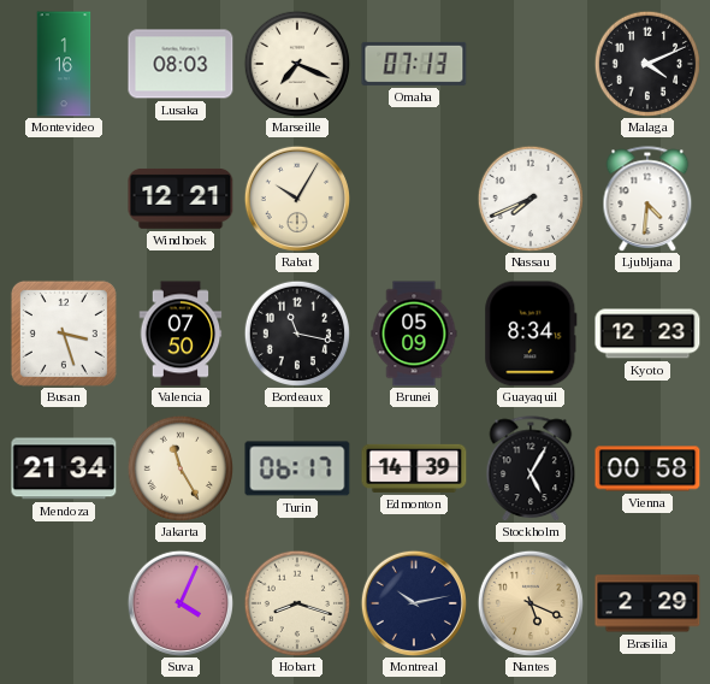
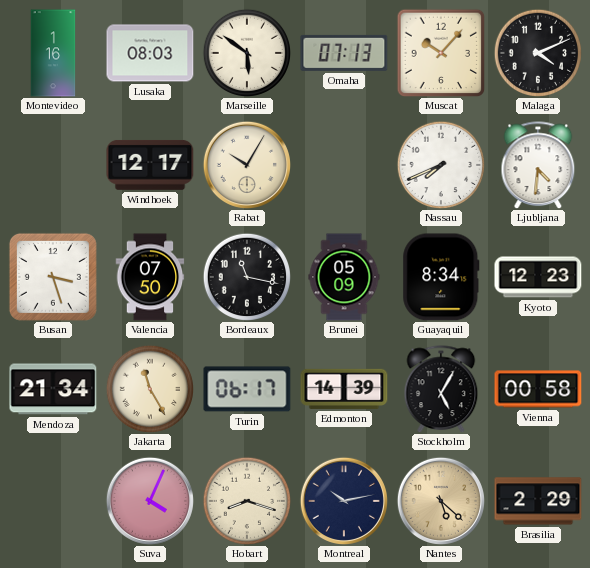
Marseille: 7:19 -> 5:51
Muscat: none -> 10:07
Windhoek: 12:21 -> 12:17
Nantes: 5:19 -> 5:22
